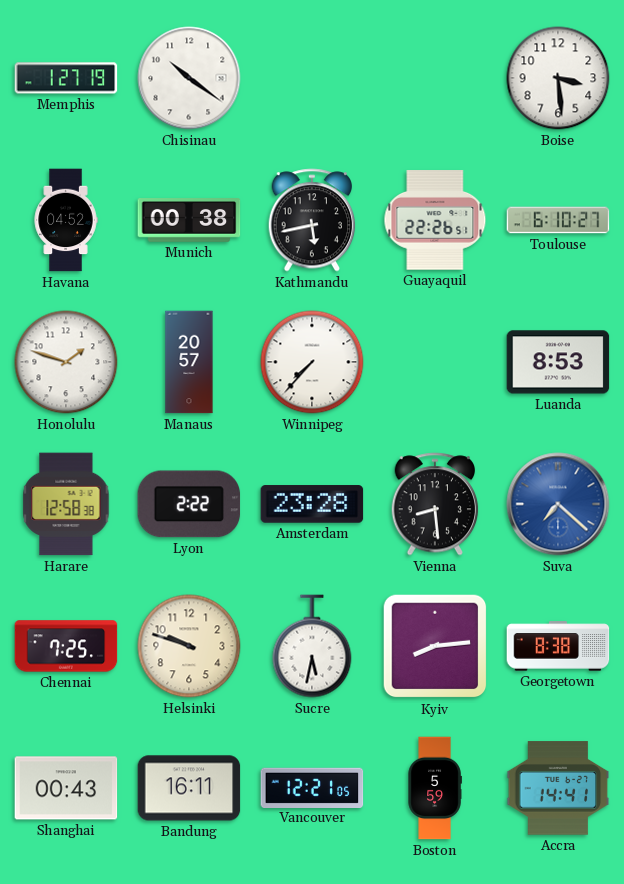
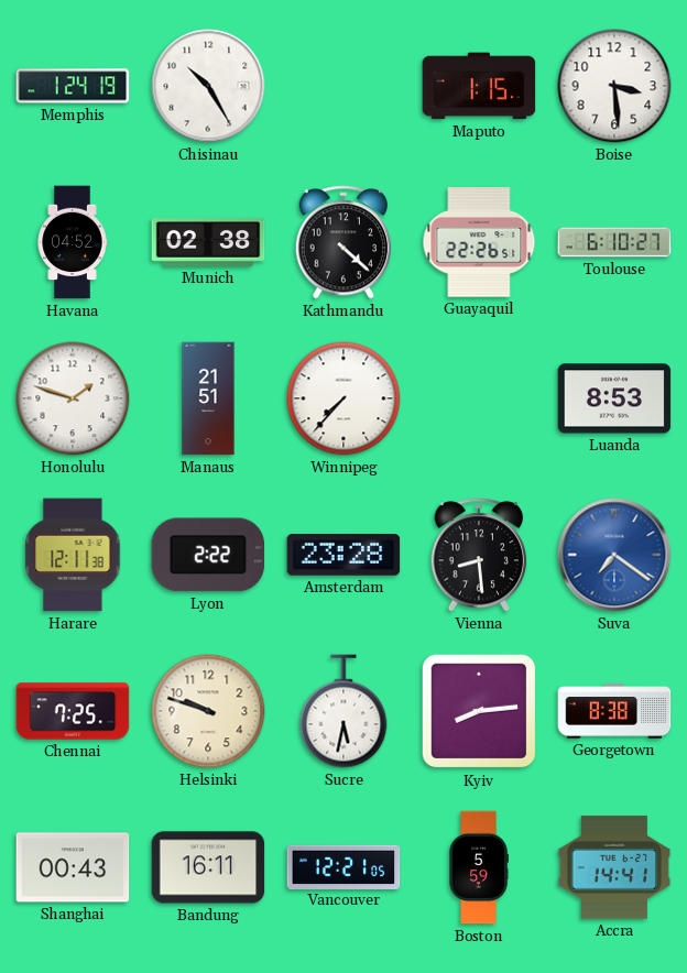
Memphis: 1:27 -> 1:24
Chisinau: 10:21 -> 10:25
Maputo: none -> 1:15
Munich: 00:38 -> 02:38
Kathmandu: 5:43 -> 4:22
Manaus: 20:57 -> 21:51
Harare: 12:58 -> 12:11
Suva: 7:22 -> 7:21
